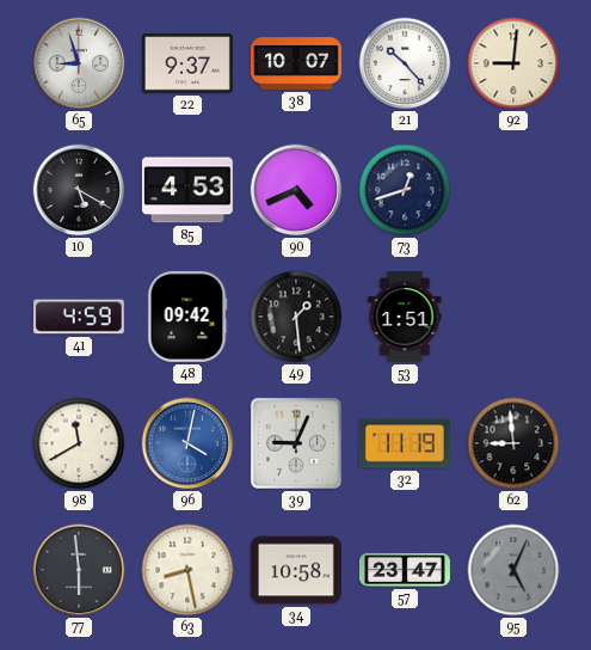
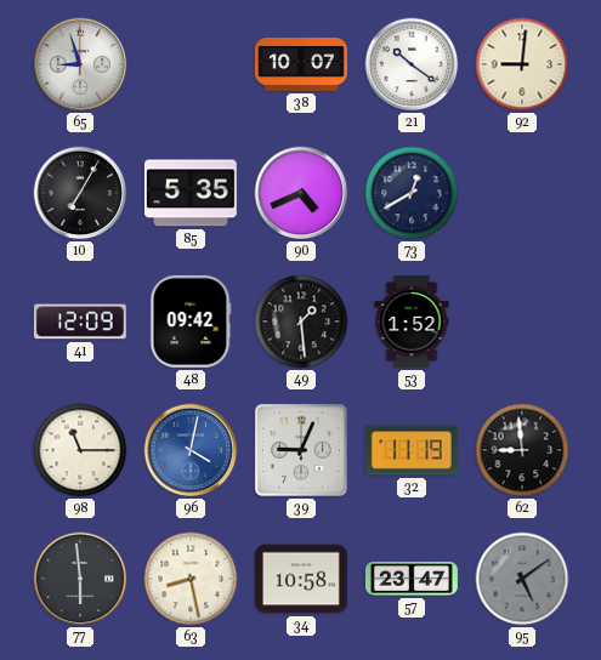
22: 9:37 -> none
21: 10:23 -> 10:21
10: 5:20 -> 7:05
85: 4:53 -> 5:35
73: 12:42 -> 12:40
41: 4:59 -> 12:09
53: 1:51 -> 1:52
98: 11:40 -> 11:15
95: 5:04 -> 5:09
